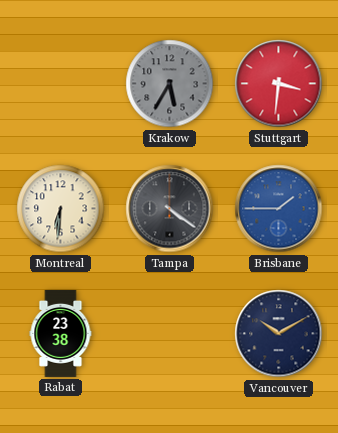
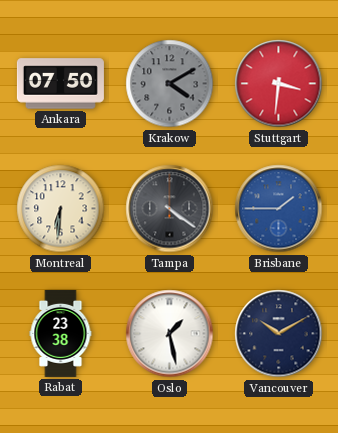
Ankara: none -> 07:50
Krakow: 5:35 -> 4:10
Oslo: none -> 1:28
